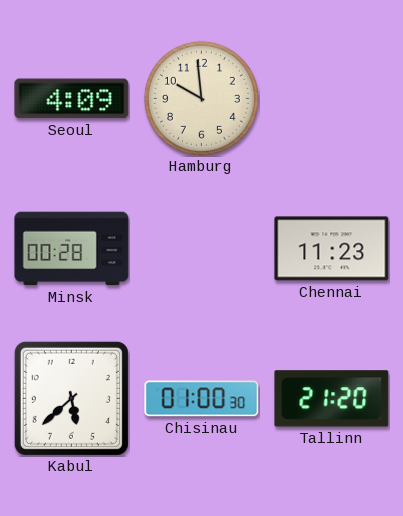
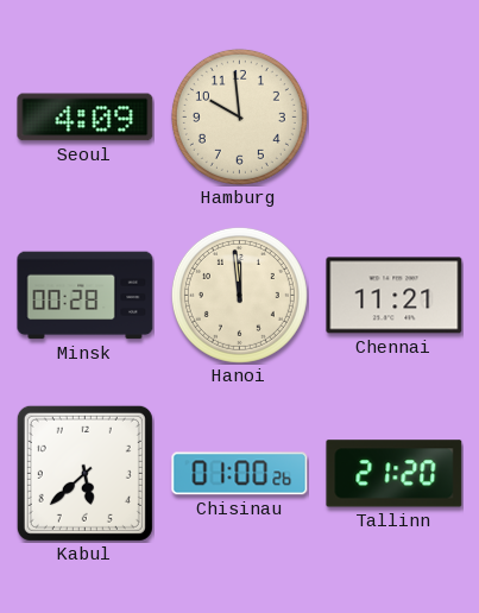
Hanoi: none -> 11:59
Chennai: 11:23 -> 11:21
Chisinau: 01:00:30 -> 01:00:26
